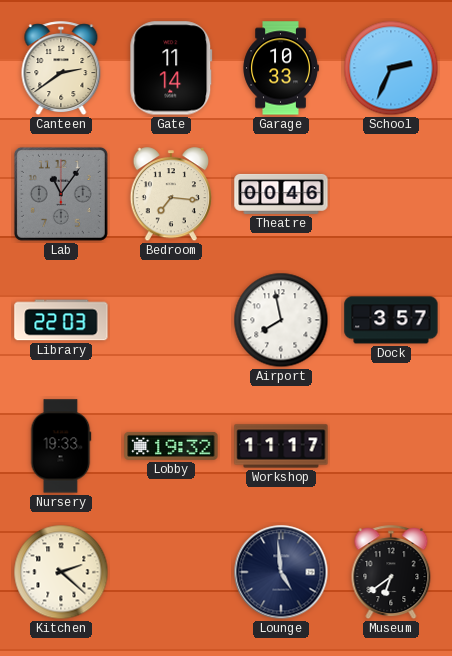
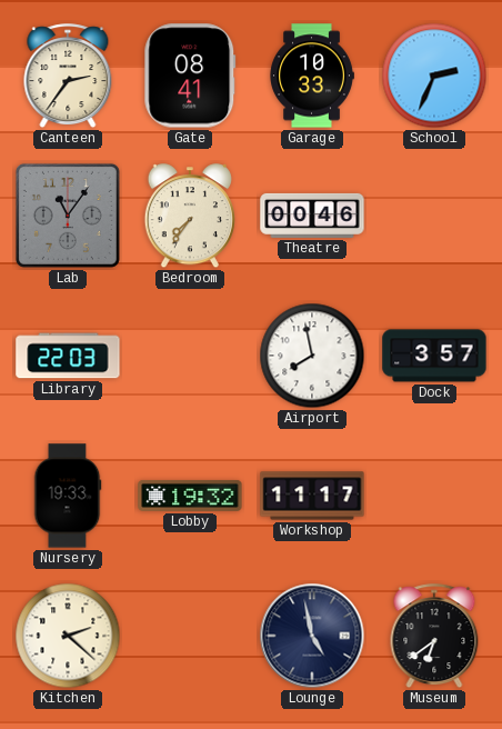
Canteen: 2:39 -> 2:36
Gate: 11:14 -> 08:41
Bedroom: 7:16 -> 7:36
Lounge: 4:59 -> 4:58
